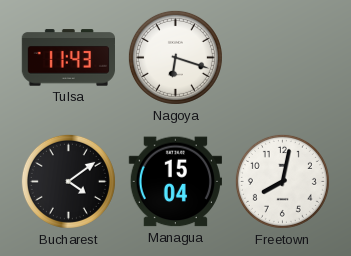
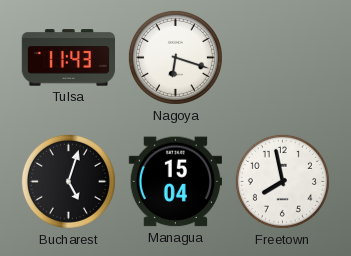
Bucharest: 4:09 -> 5:03
Freetown: 8:02 -> 7:58
